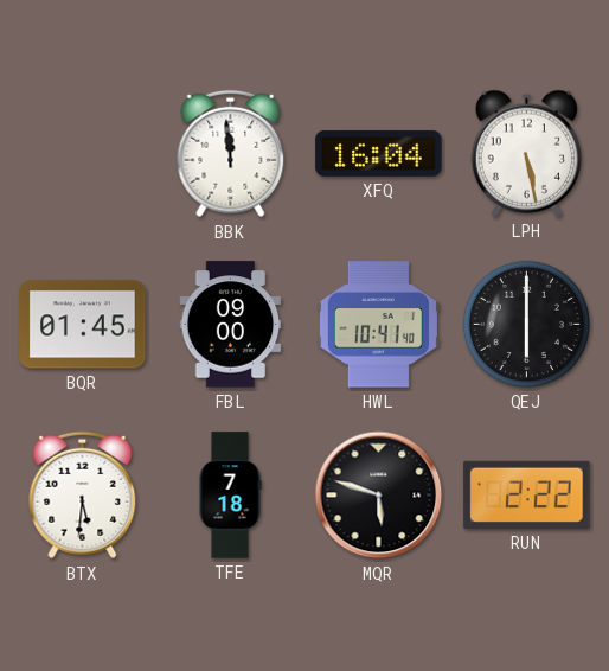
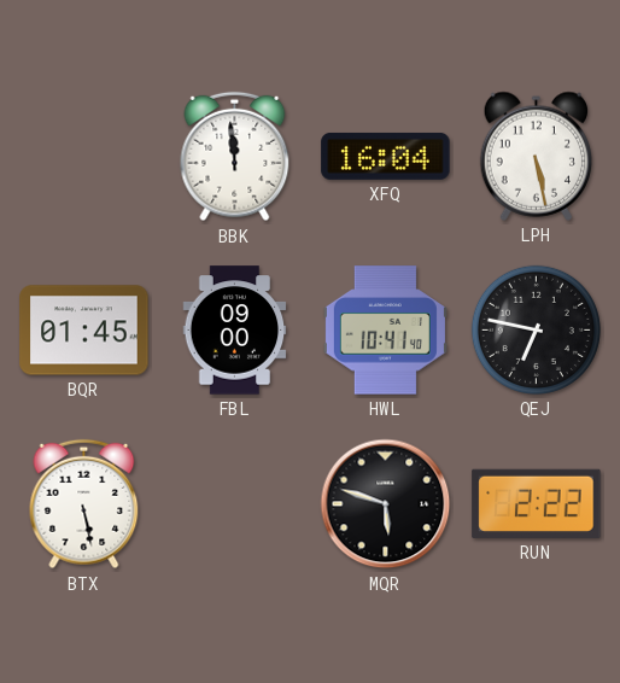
QEJ: 6:00 -> 6:47
BTX: 5:31 -> 5:28
TFE: 7:18 -> none
